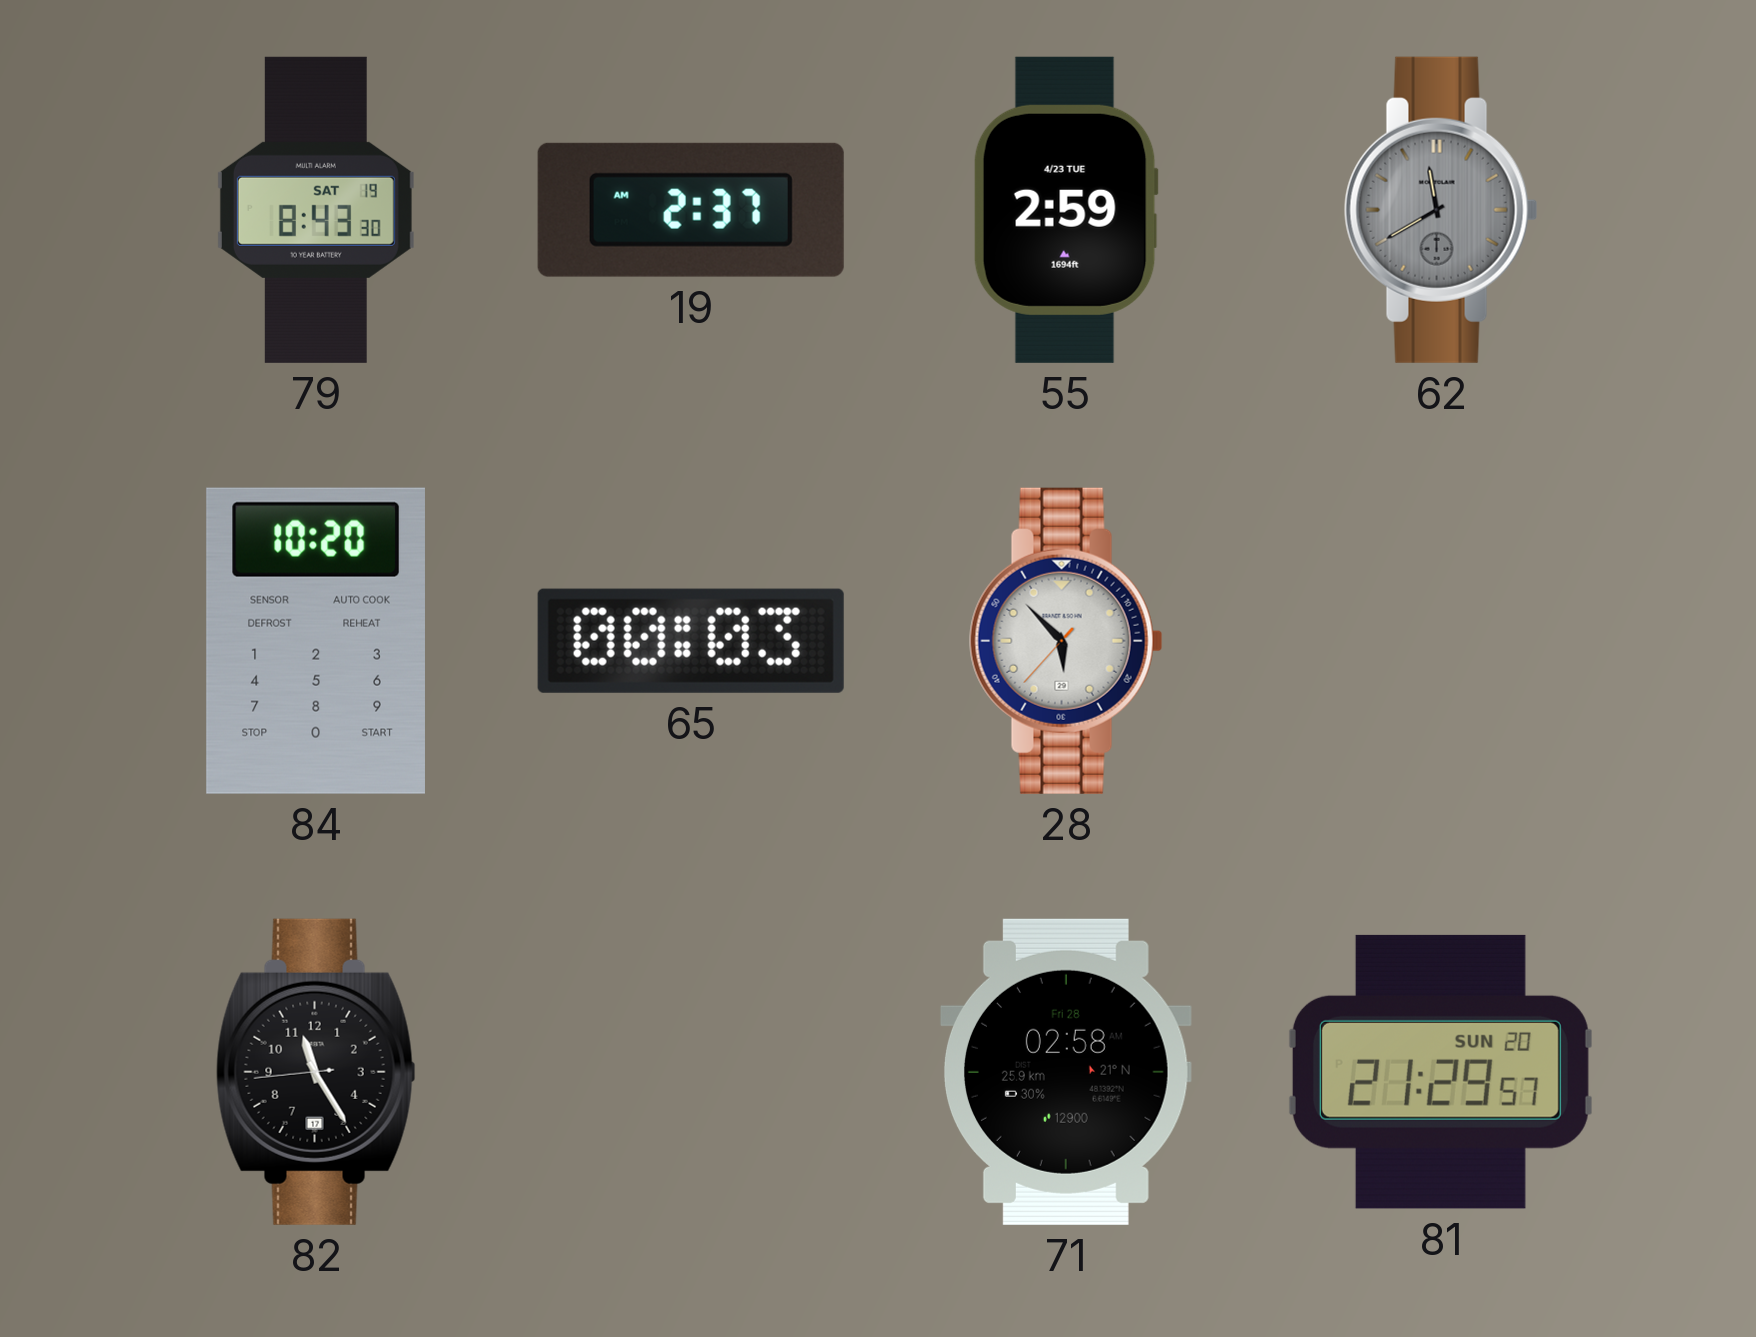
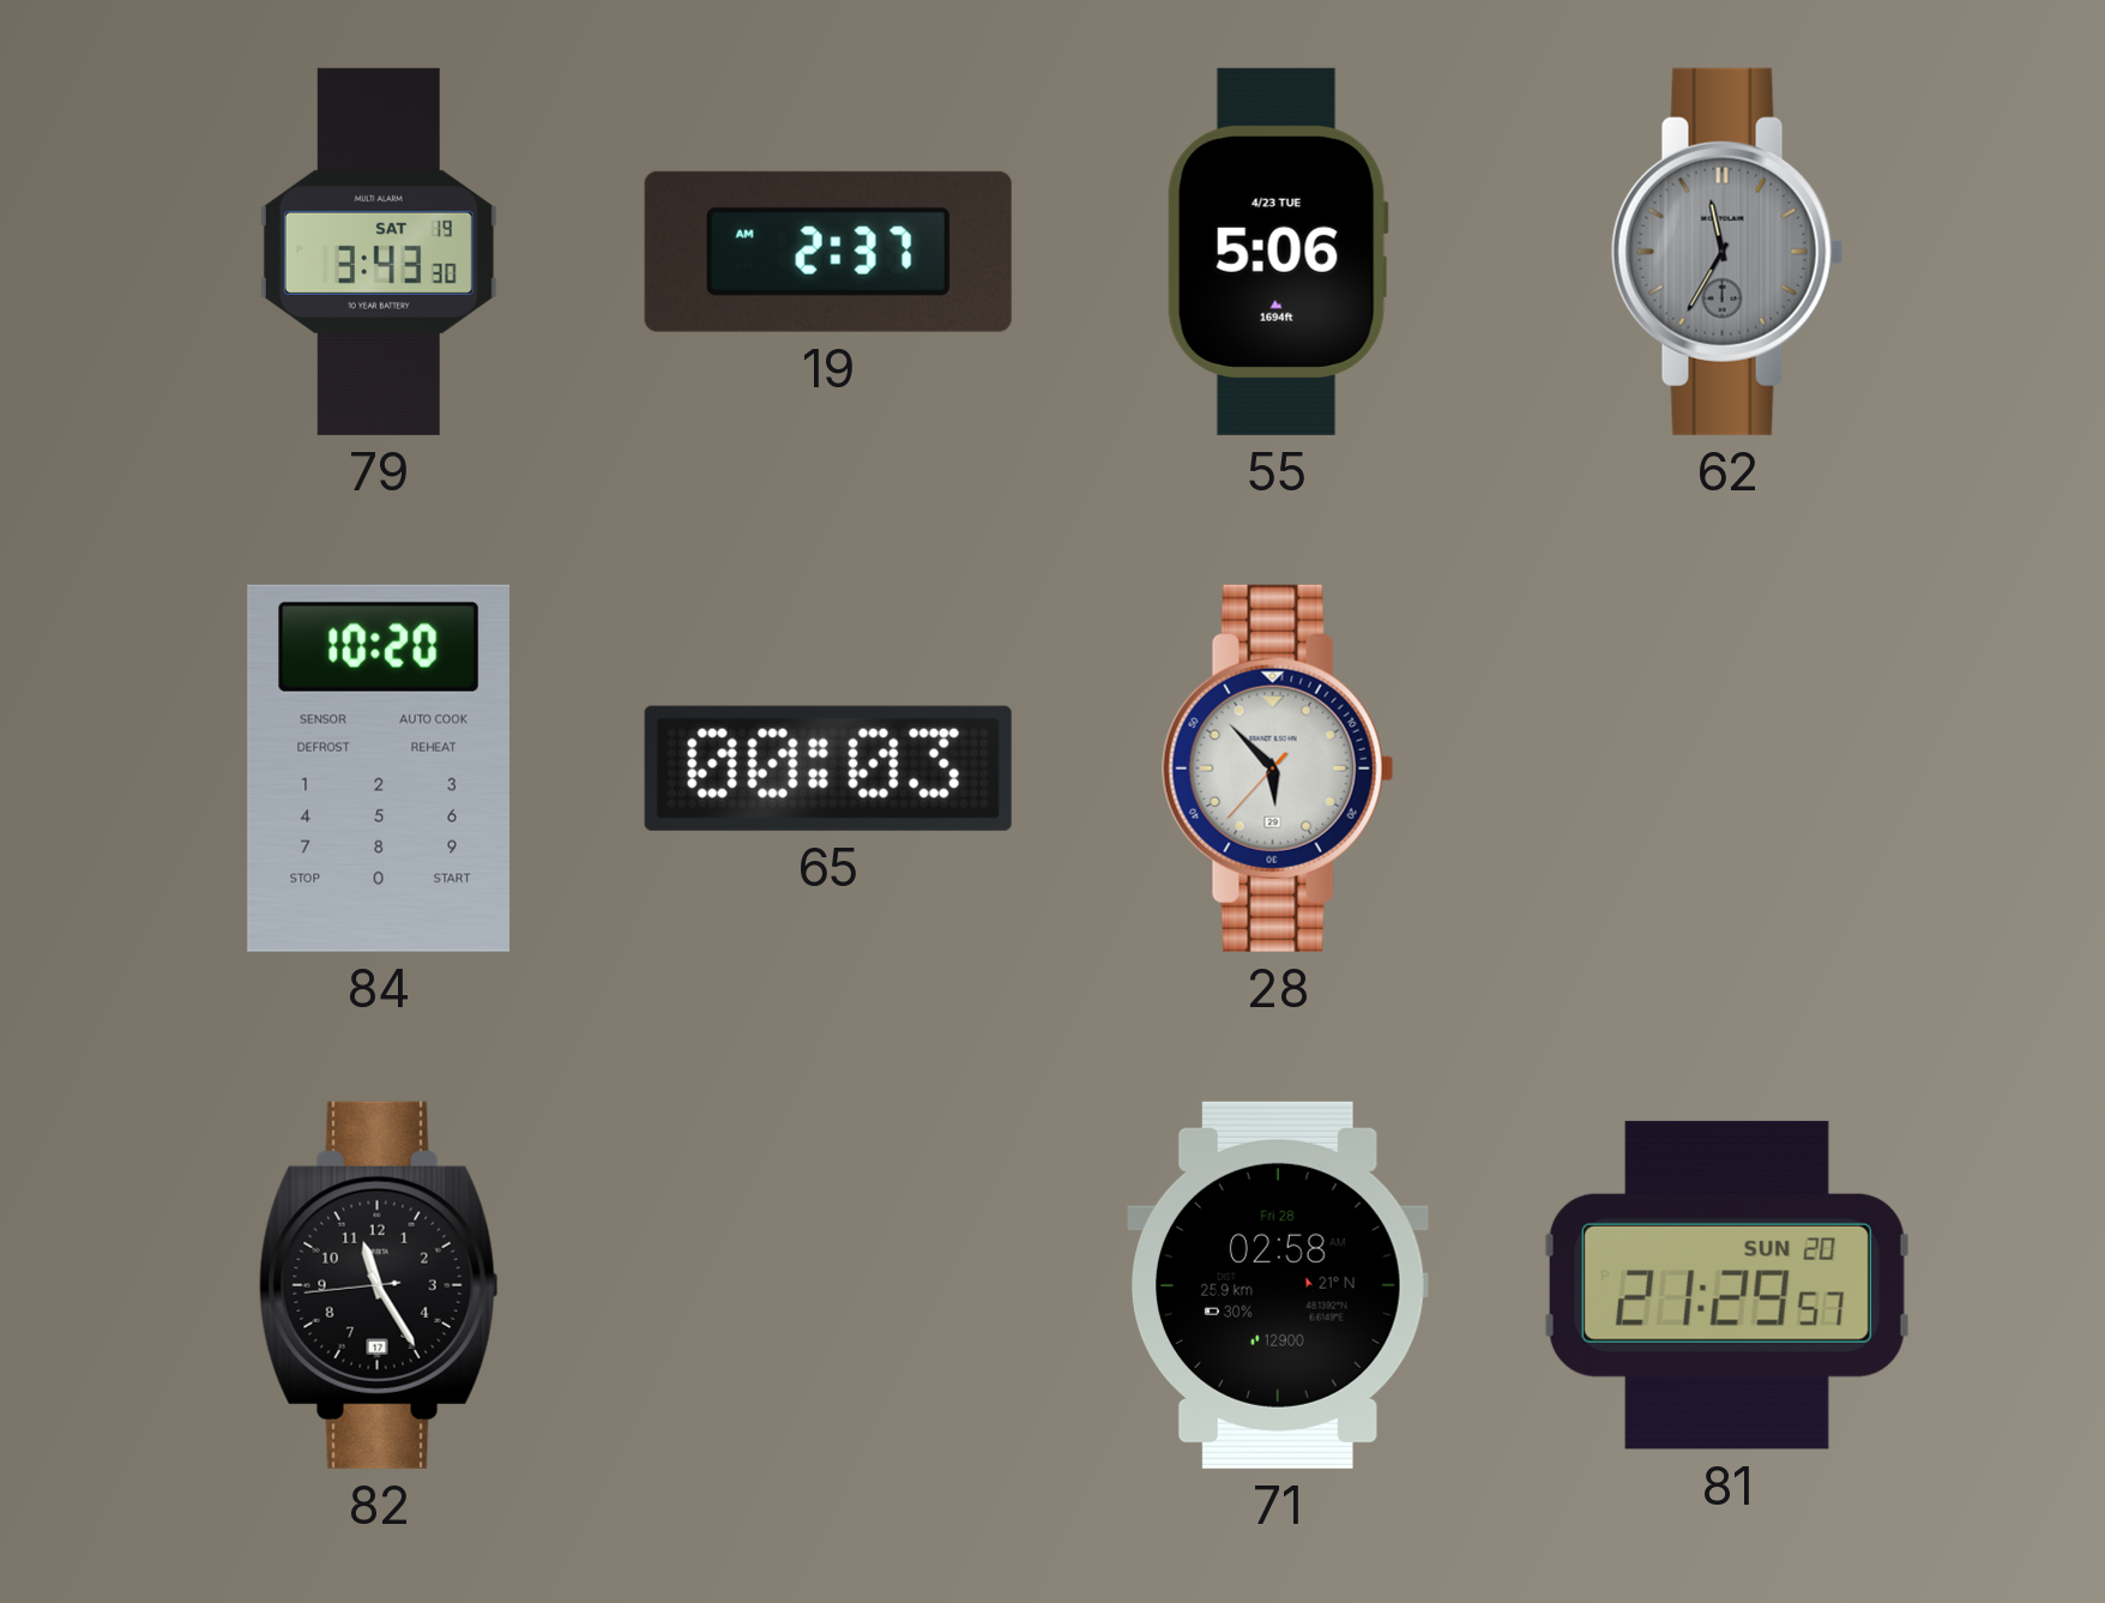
79: 8:43 -> 3:43
55: 2:59 -> 5:06
62: 11:40 -> 11:35
